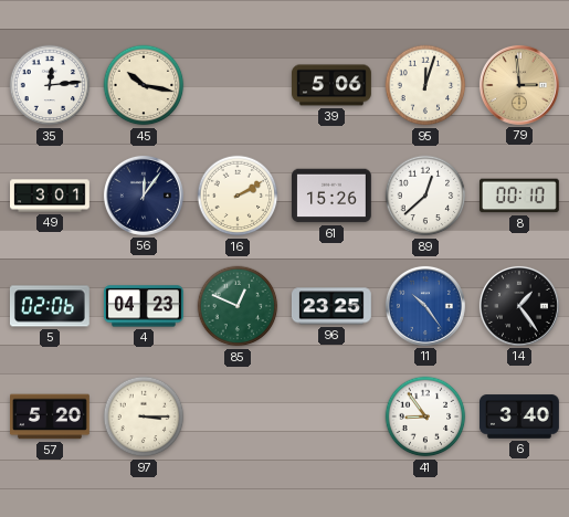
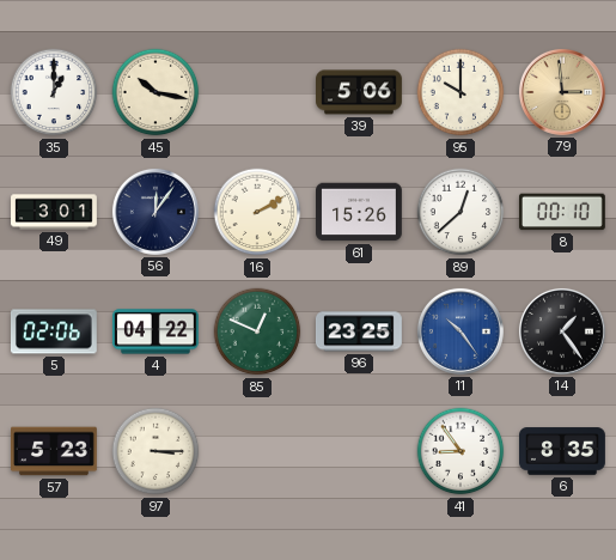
35: 12:14 -> 1:00
95: 12:03 -> 10:00
4: 04:23 -> 04:22
57: 5:20 -> 5:23
6: 3:40 -> 8:35
